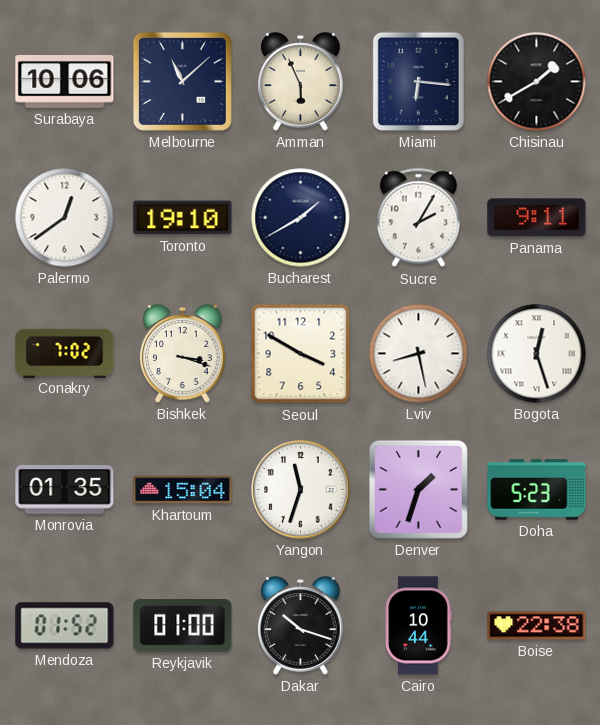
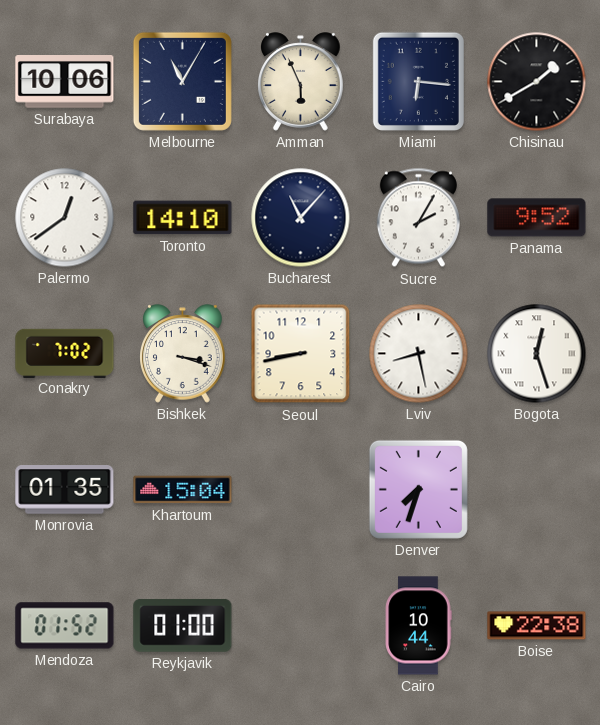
Melbourne: 11:08 -> 11:05
Toronto: 19:10 -> 14:10
Bucharest: 1:40 -> 11:07
Panama: 9:11 -> 9:52
Seoul: 3:50 -> 8:43
Yangon: 11:33 -> none
Denver: 1:33 -> 7:33
Doha: 5:23 -> none
Dakar: 10:18 -> none
